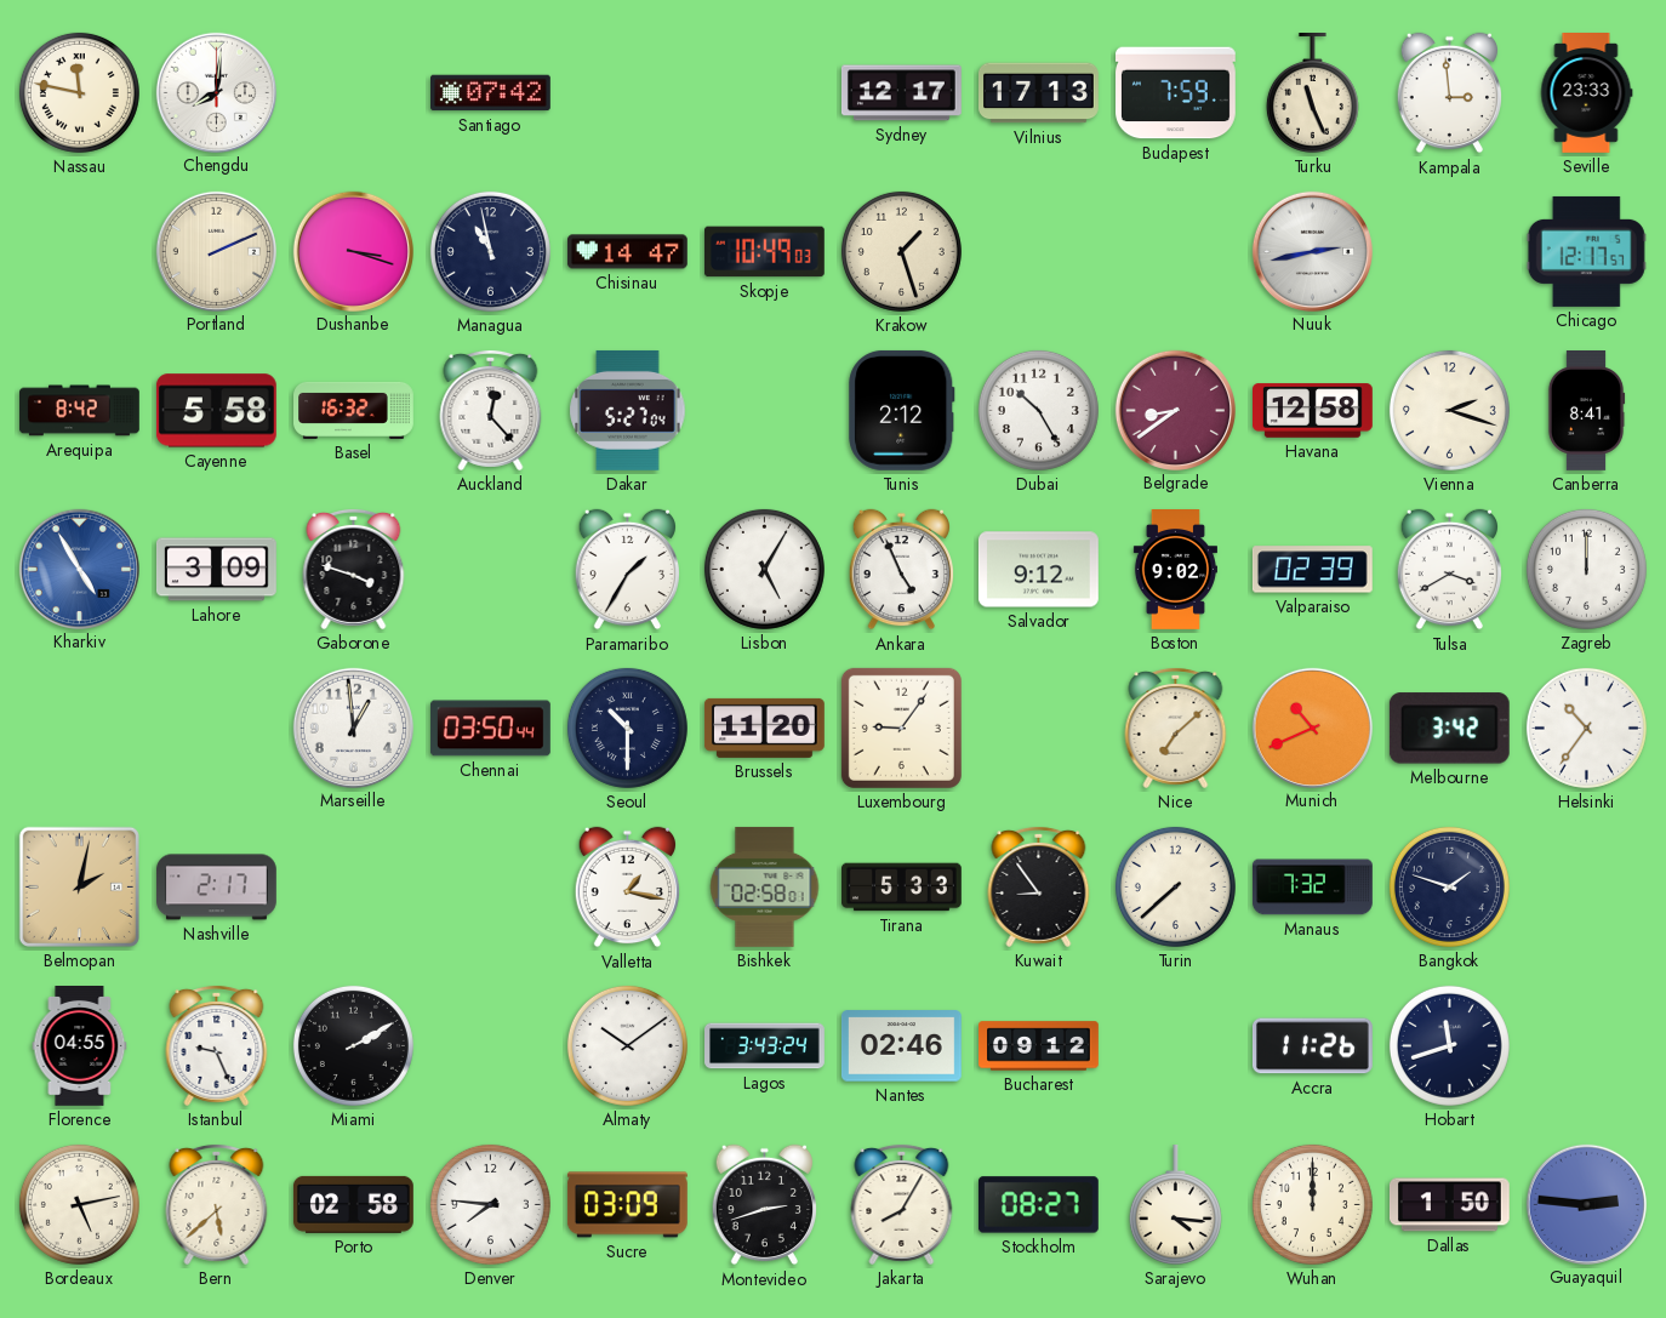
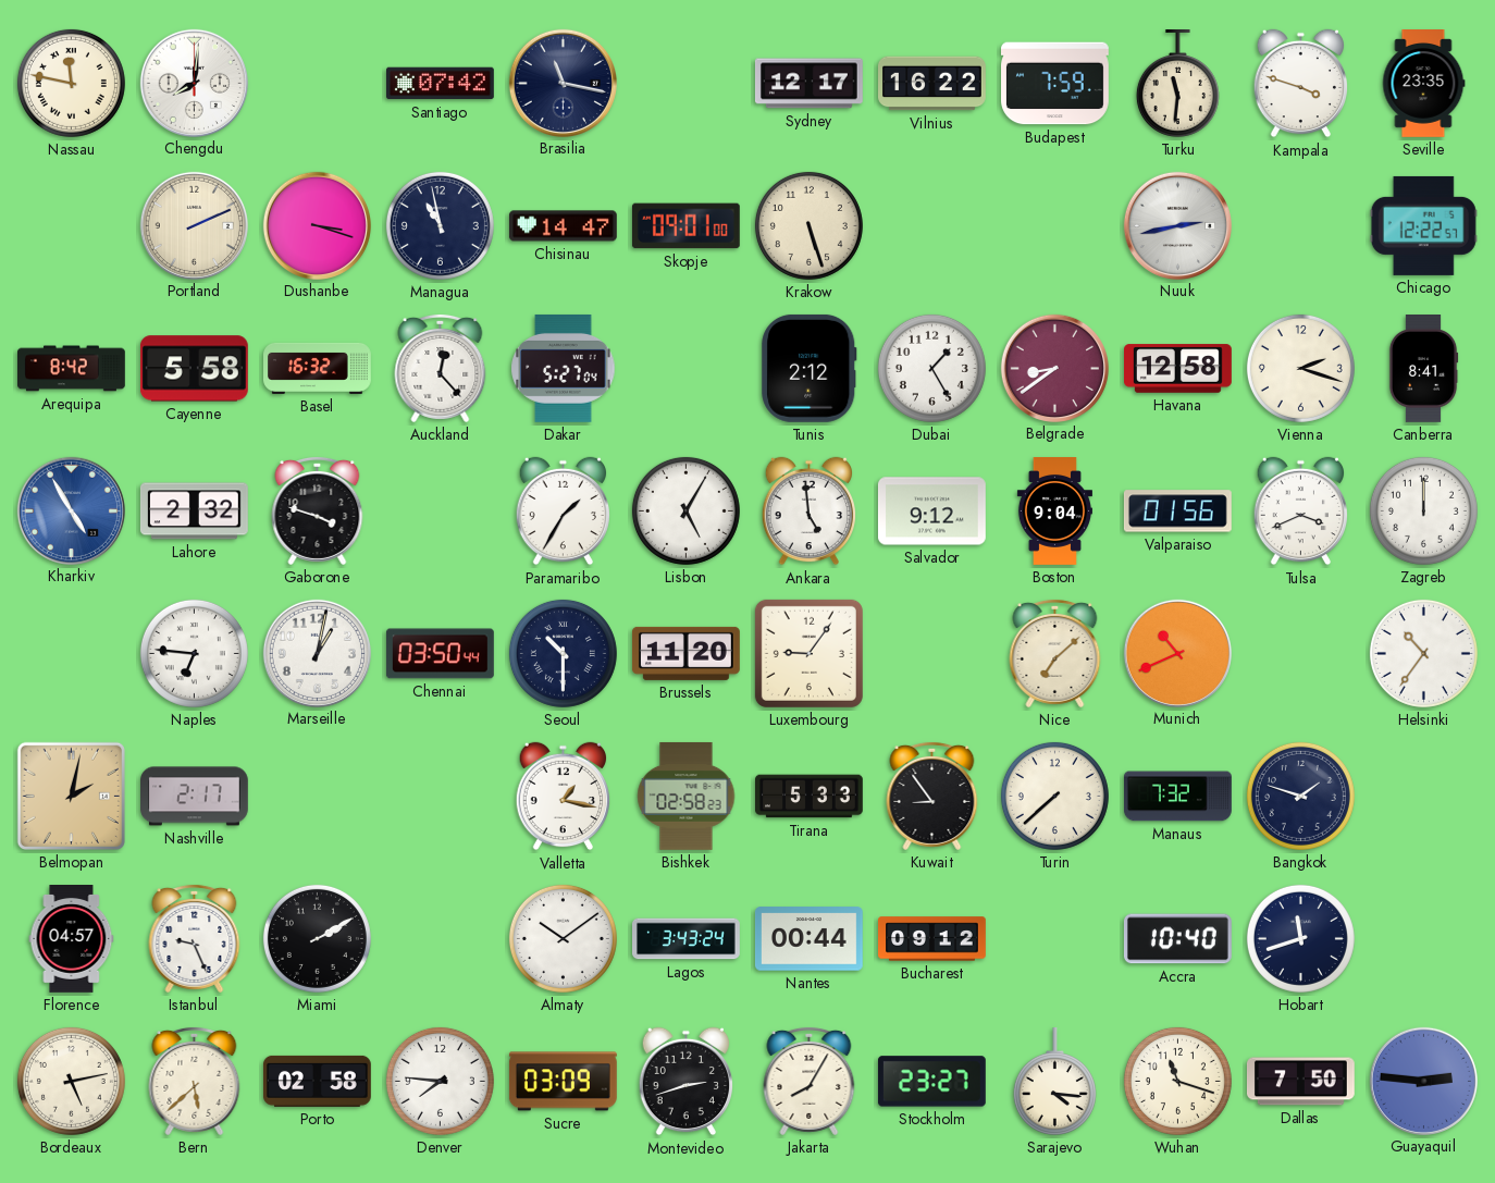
Brasilia: none -> 11:17
Vilnius: 17:13 -> 16:22
Turku: 11:26 -> 11:31
Kampala: 2:59 -> 3:48
Seville: 23:33 -> 23:35
Skopje: 10:49 -> 09:01
Krakow: 1:27 -> 5:27
Chicago: 12:17 -> 12:22
Dubai: 10:25 -> 1:25
Lahore: 3:09 -> 2:32
Ankara: 4:56 -> 4:59
Boston: 9:02 -> 9:04
Valparaiso: 02:39 -> 01:56
Tulsa: 3:40 -> 3:41
Naples: none -> 6:46
Marseille: 12:59 -> 1:02
Melbourne: 3:42 -> none
Bishkek: 02:58:01 -> 02:58:23
Florence: 04:55 -> 04:57
Nantes: 02:46 -> 00:44
Accra: 11:26 -> 10:40
Stockholm: 08:27 -> 23:27
Wuhan: 12:00 -> 11:18
Dallas: 1:50 -> 7:50
